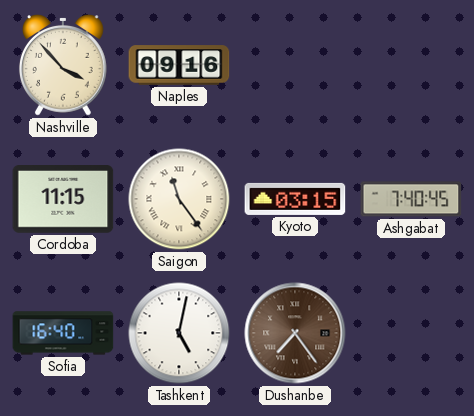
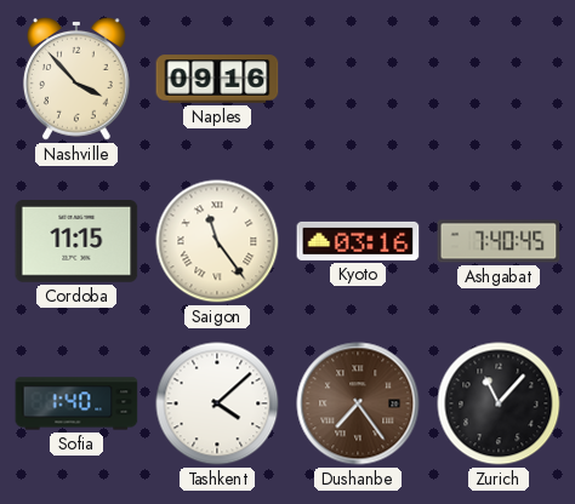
Kyoto: 03:15 -> 03:16
Sofia: 16:40 -> 1:40
Tashkent: 5:02 -> 4:08
Zurich: none -> 11:07
